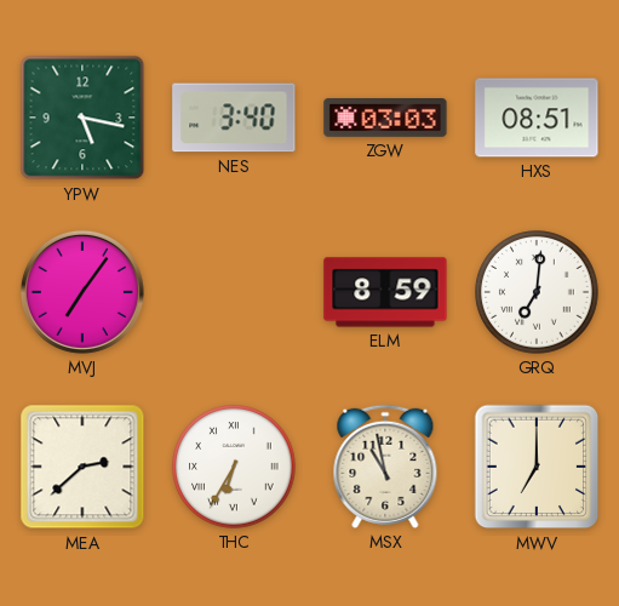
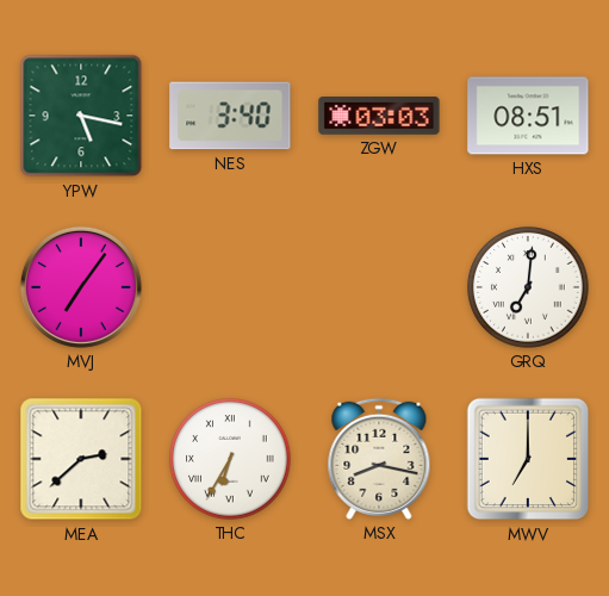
ELM: 8:59 -> none
MSX: 10:58 -> 8:17
